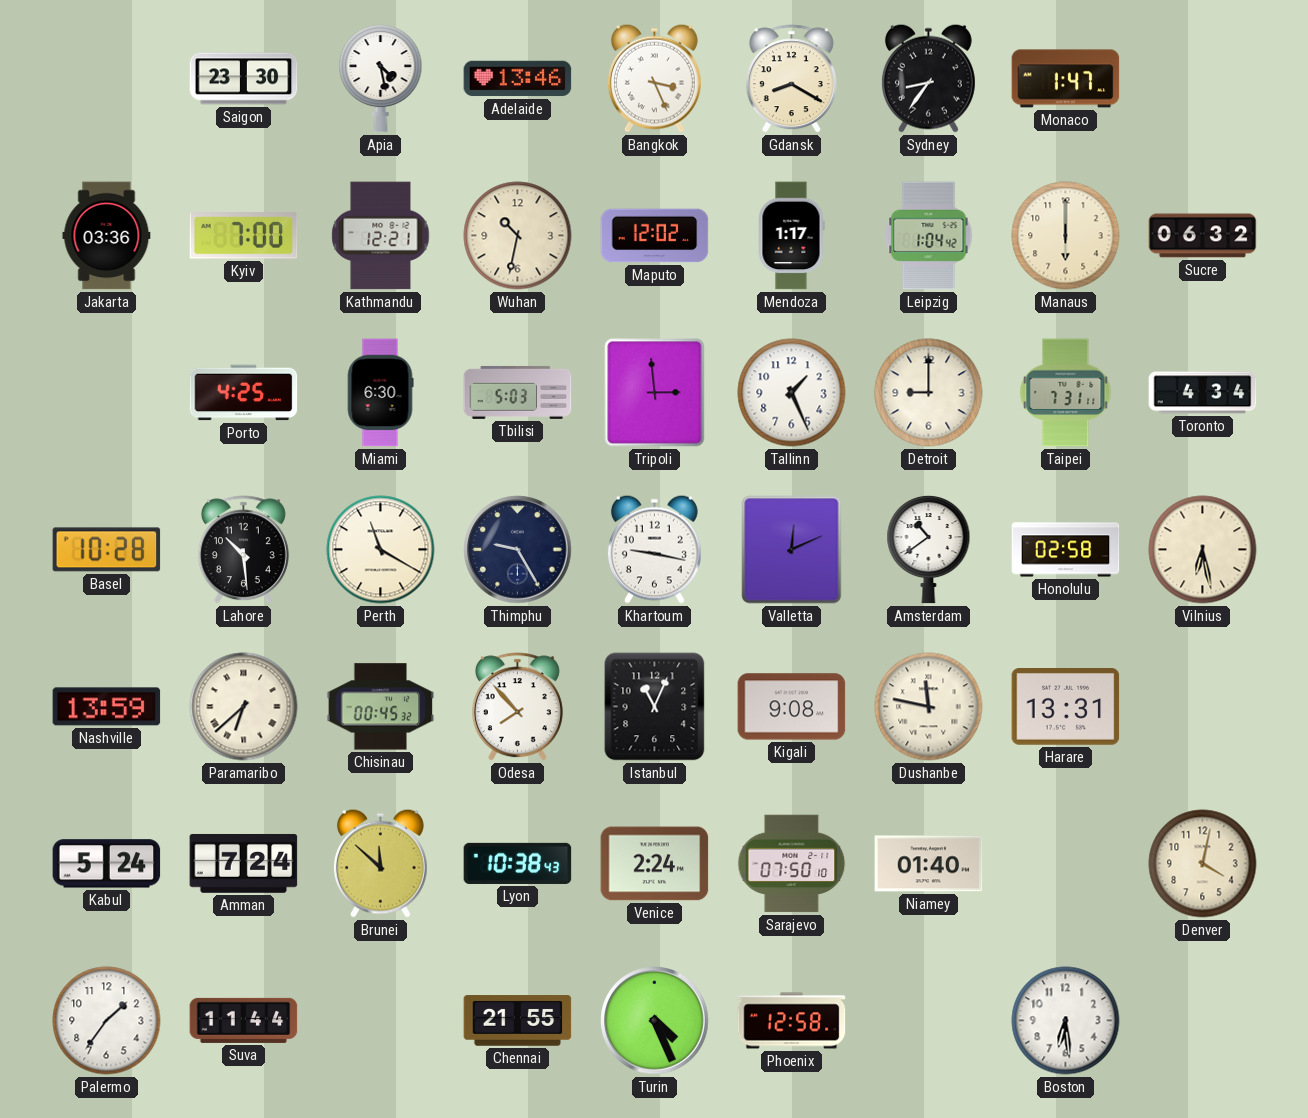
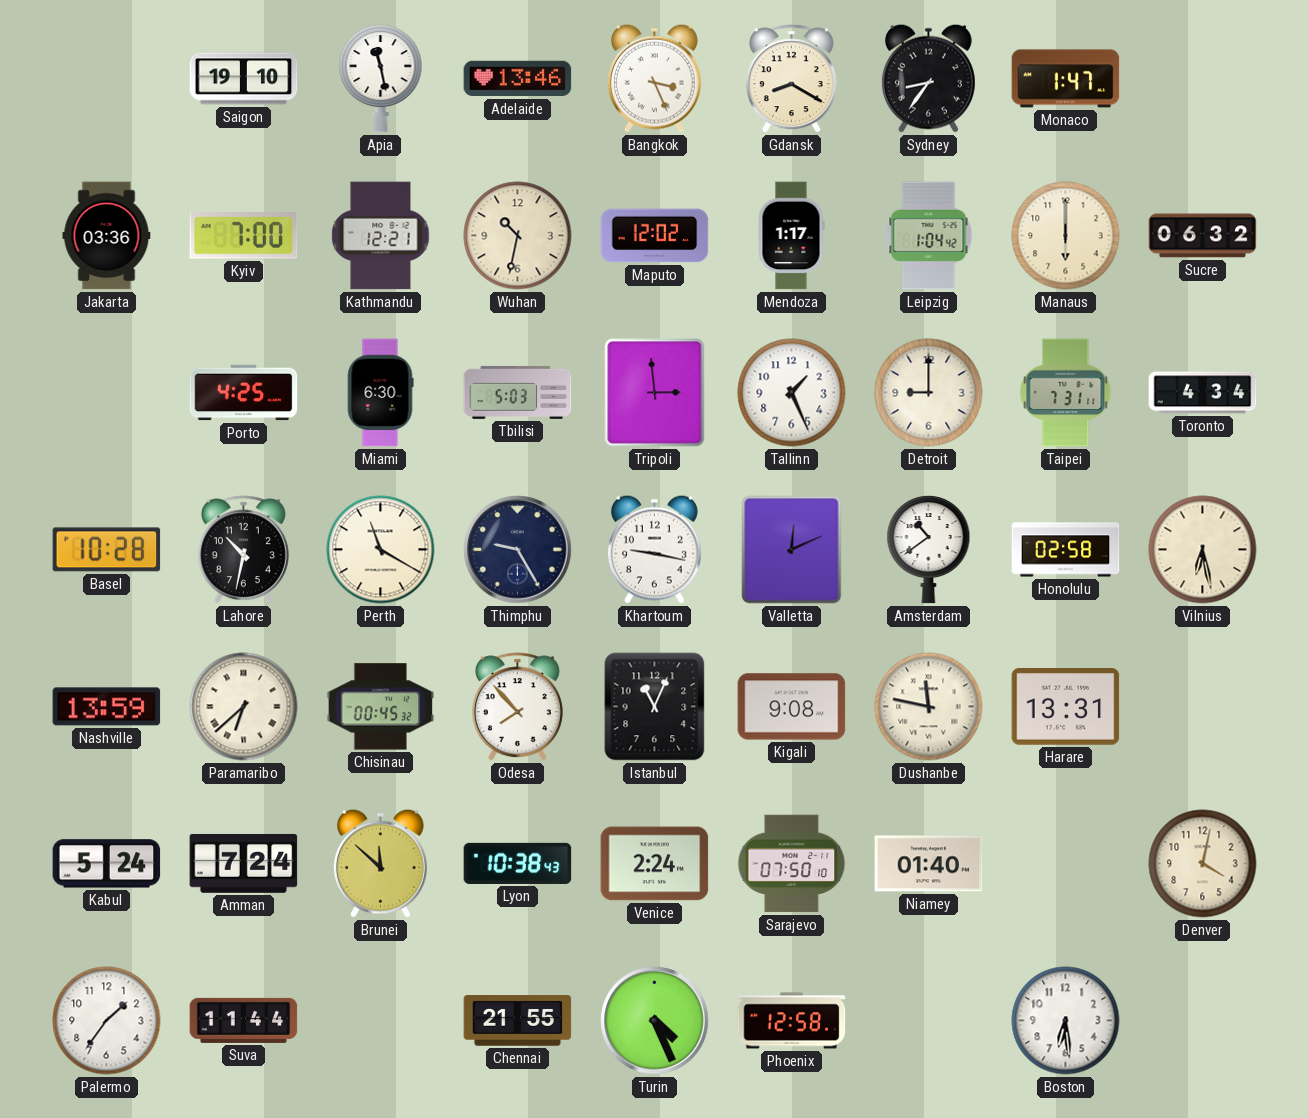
Saigon: 23:30 -> 19:10
Apia: 4:28 -> 11:28
Lahore: 10:29 -> 10:32
